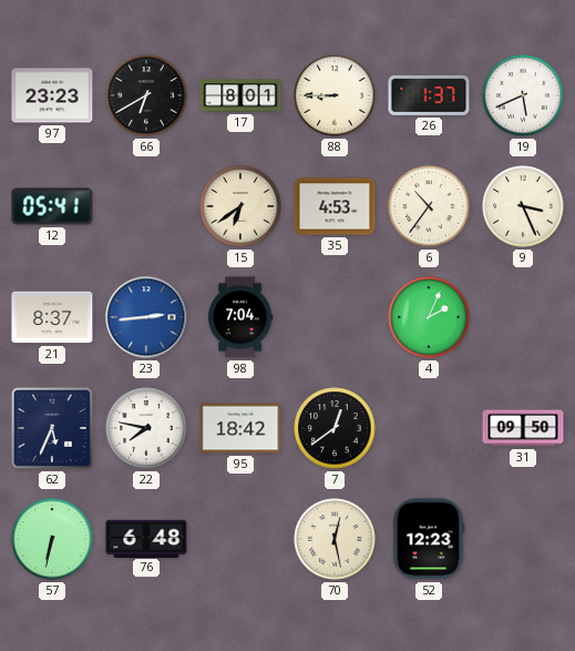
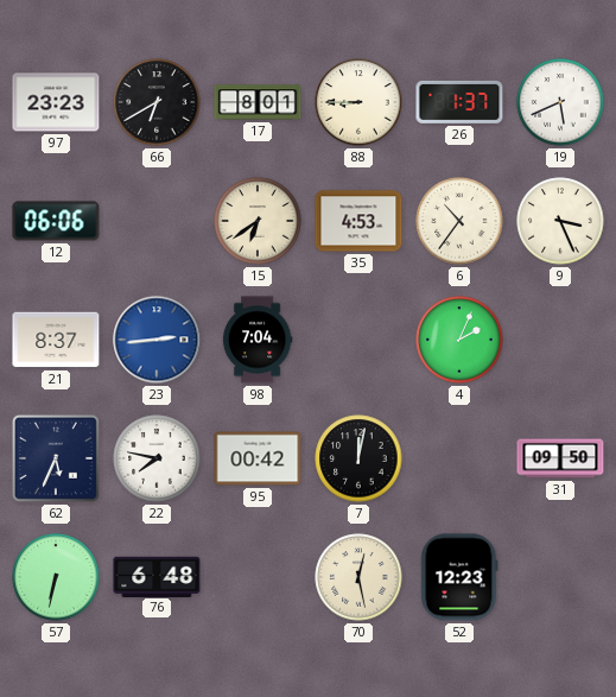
12: 05:41 -> 06:06
95: 18:42 -> 00:42
7: 12:39 -> 12:02
